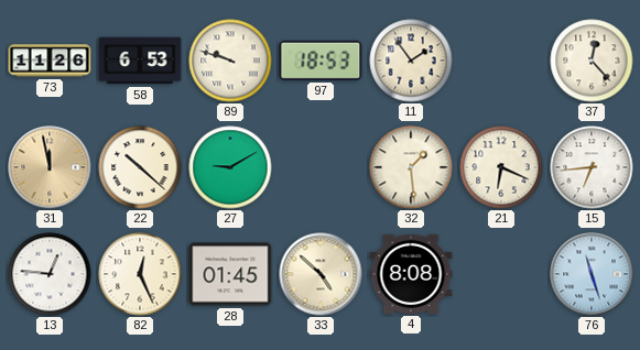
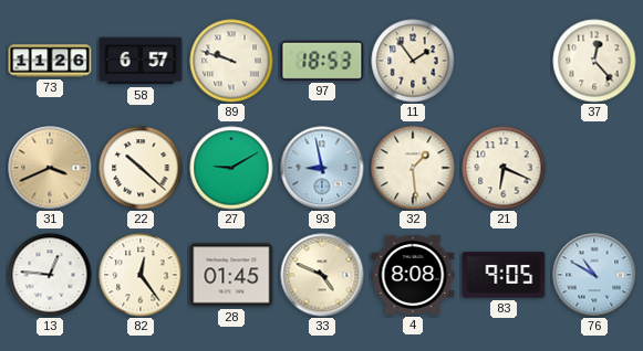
58: 6:53 -> 6:57
31: 11:58 -> 3:41
93: none -> 8:58
15: 6:44 -> none
82: 12:26 -> 12:24
33: 4:52 -> 4:49
83: none -> 9:05
76: 11:27 -> 10:50
